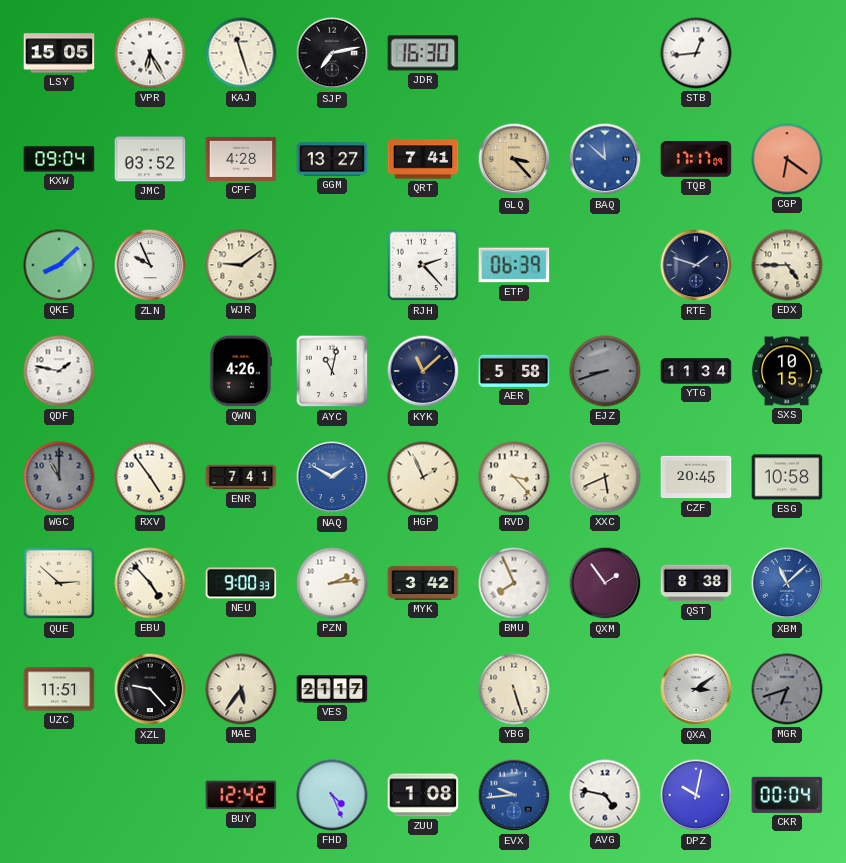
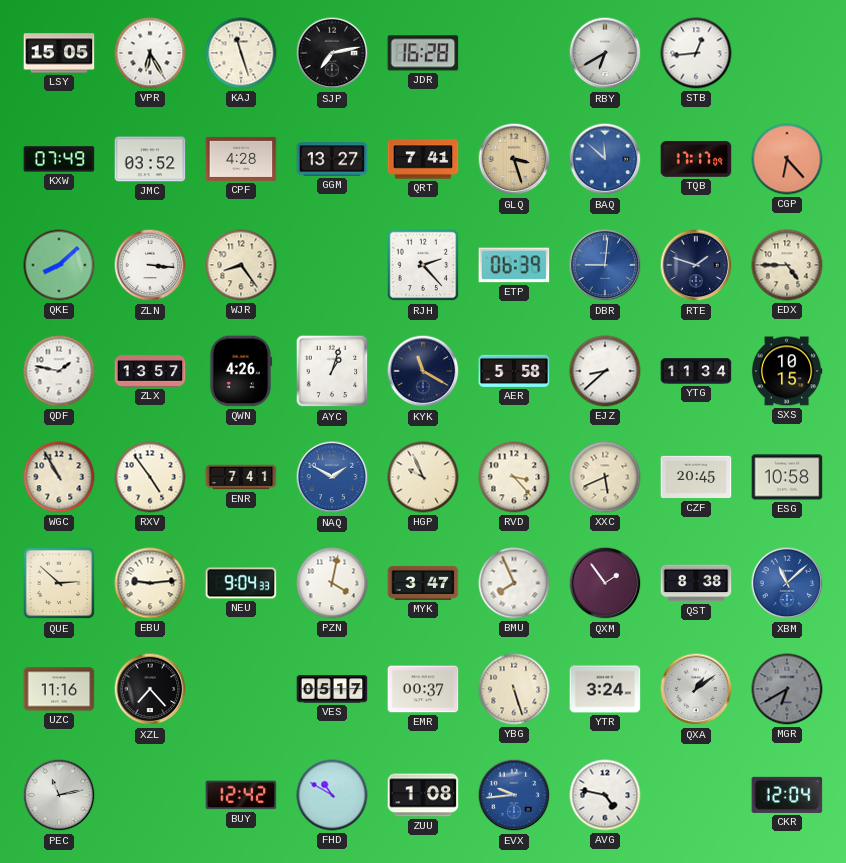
JDR: 16:30 -> 16:28
RBY: none -> 6:40
KXW: 09:04 -> 07:49
GLQ: 3:23 -> 3:27
CGP: 6:21 -> 6:23
ZLN: 9:56 -> 3:16
WJR: 9:09 -> 8:24
DBR: none -> 9:01
ZLX: none -> 13:57
AYC: 11:02 -> 1:03
KYK: 11:08 -> 11:20
EJZ: 8:42 -> 8:38
EJZ dial: grey -> white
WGC: 11:00 -> 10:55
WGC dial: grey -> cream
HGP: 1:56 -> 9:56
EBU: 4:53 -> 9:14
NEU: 9:00 -> 9:04
PZN: 2:14 -> 4:02
MYK: 3:42 -> 3:47
UZC: 11:51 -> 11:16
XZL: 9:23 -> 7:23
MAE: 5:36 -> none
VES: 21:17 -> 05:17
EMR: none -> 00:37
YTR: none -> 3:24
QXA: 3:09 -> 1:09
MGR: 6:42 -> 6:40
PEC: none -> 11:13
FHD: 4:26 -> 10:50
DPZ: 10:02 -> none
CKR: 00:04 -> 12:04
